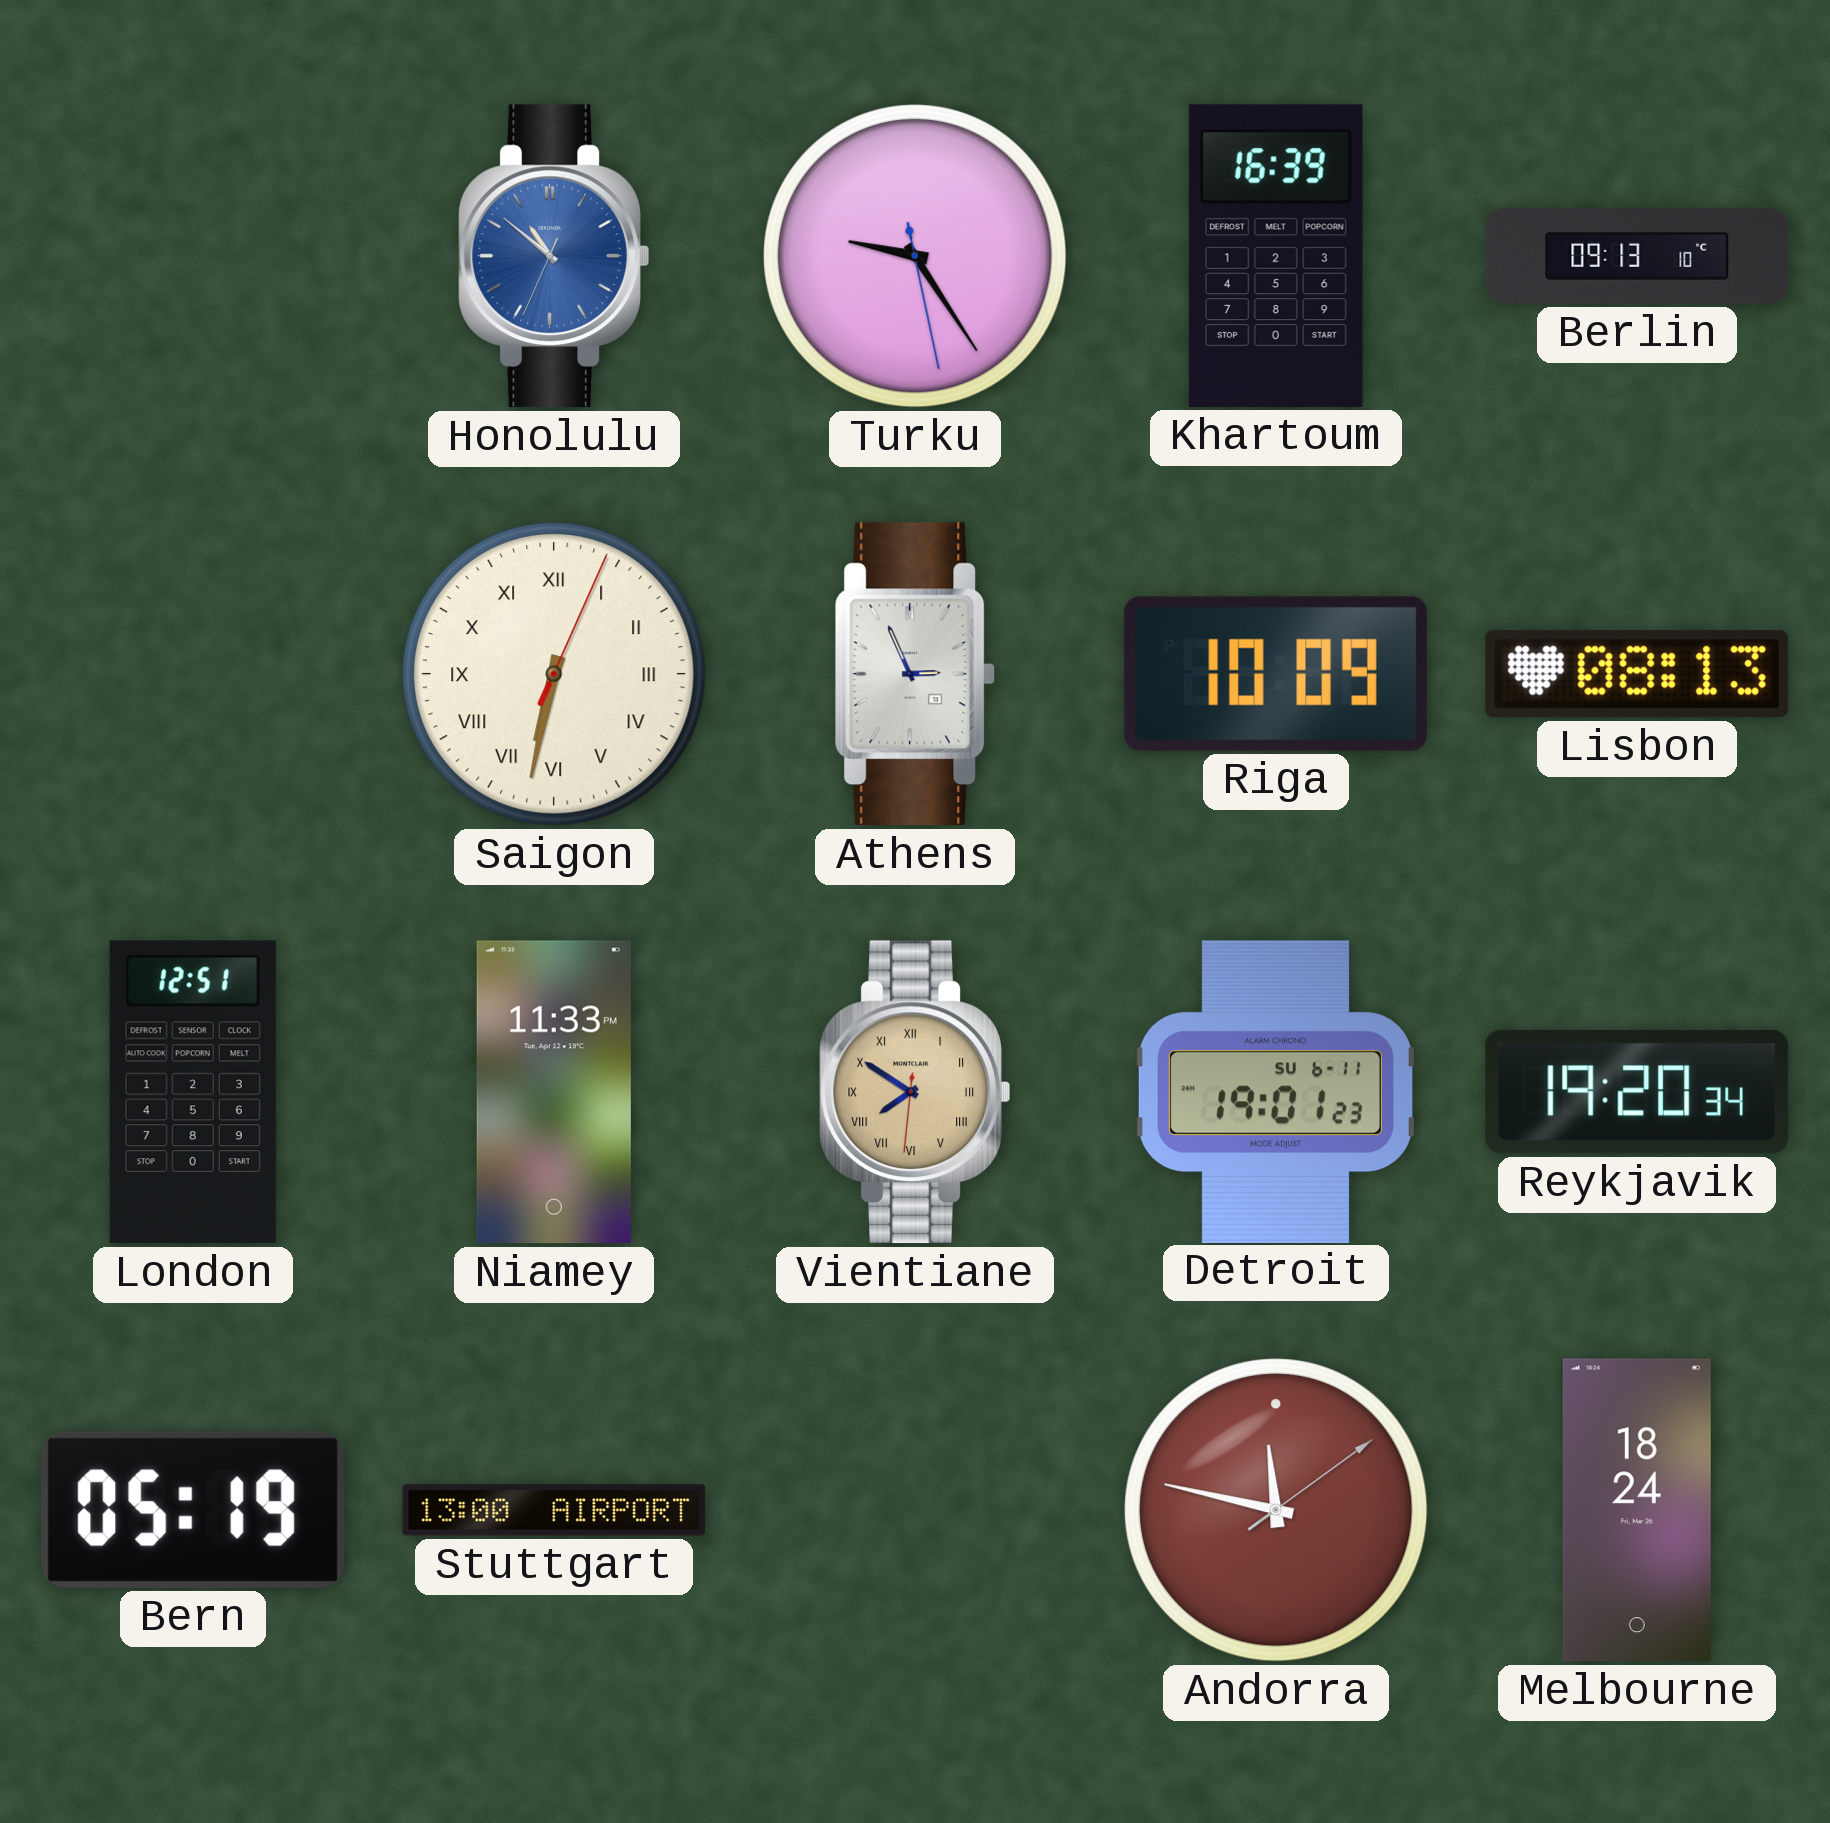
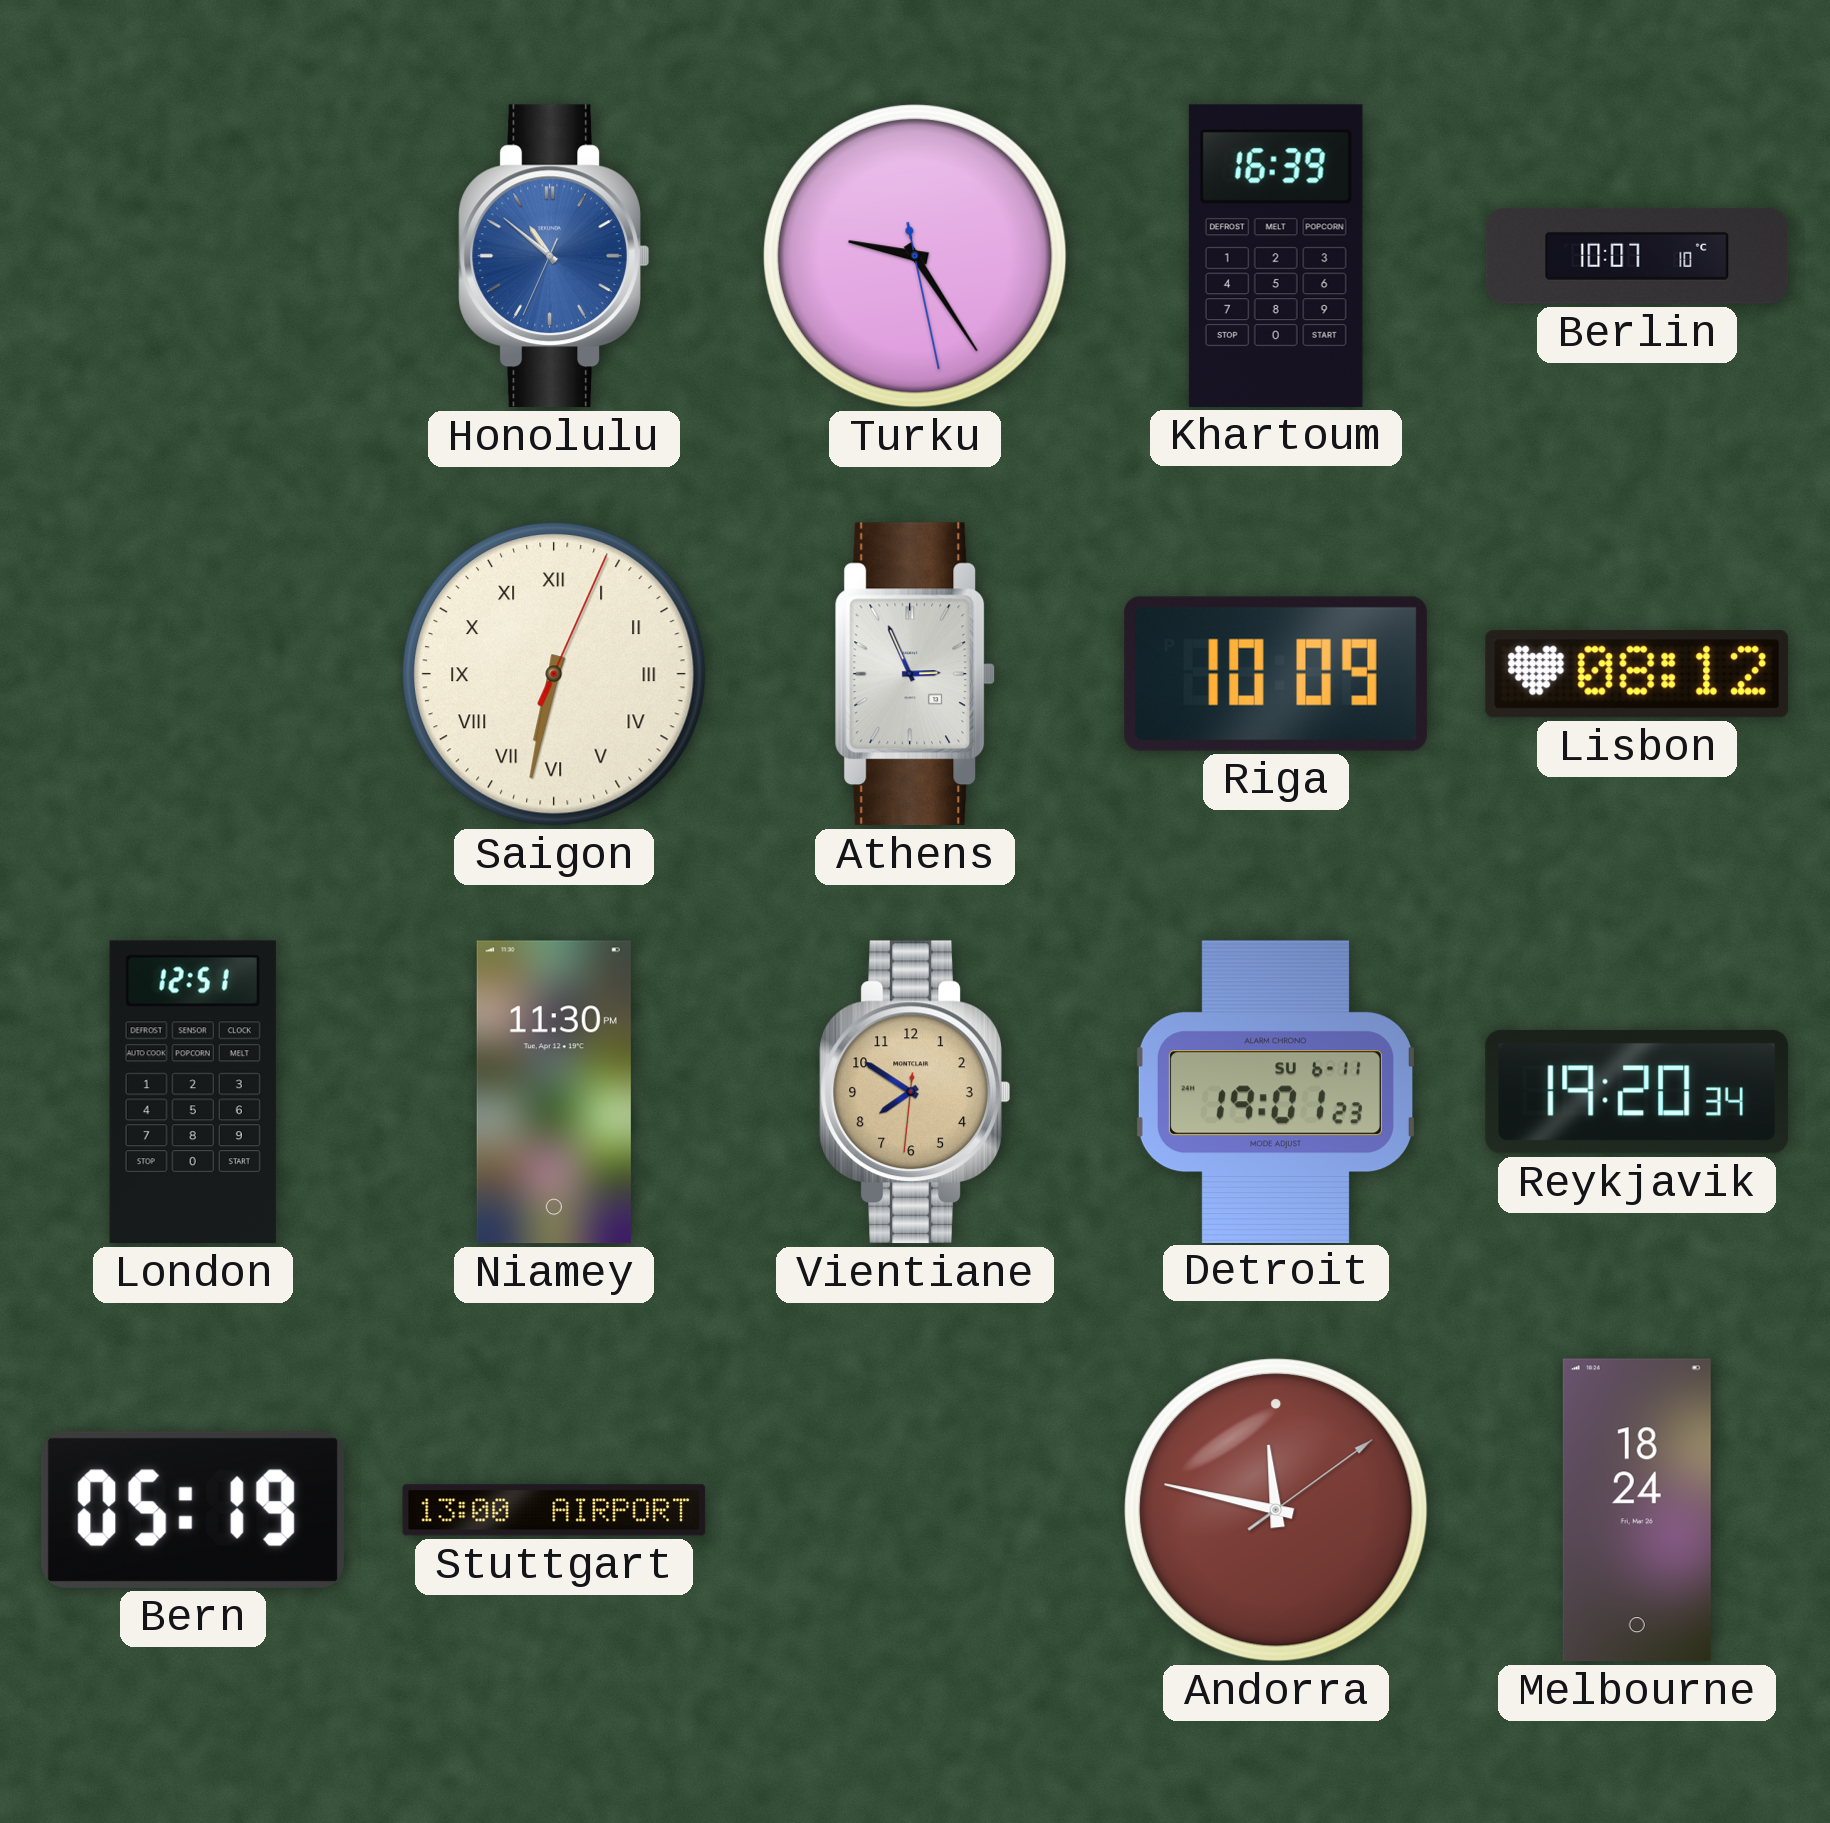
Berlin: 09:13 -> 10:07
Lisbon: 08:13 -> 08:12
Niamey: 11:33 -> 11:30
Vientiane numerals: Roman -> Arabic
